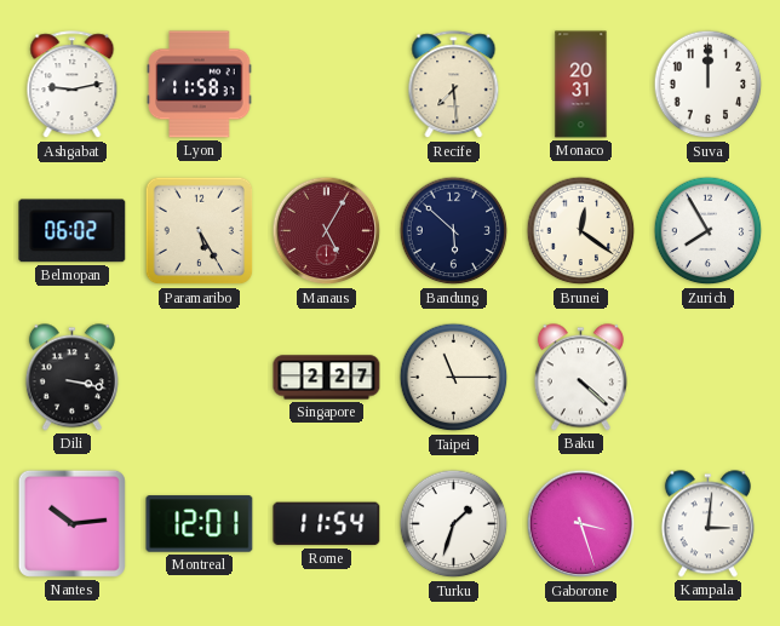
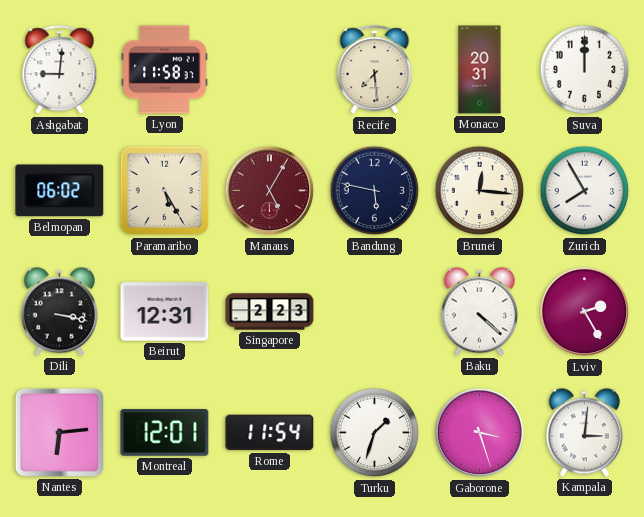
Ashgabat: 9:13 -> 9:01
Bandung: 5:52 -> 5:47
Brunei: 12:21 -> 12:16
Beirut: none -> 12:31
Singapore: 2:27 -> 2:23
Taipei: 11:15 -> none
Lviv: none -> 2:25
Nantes: 10:14 -> 6:14
